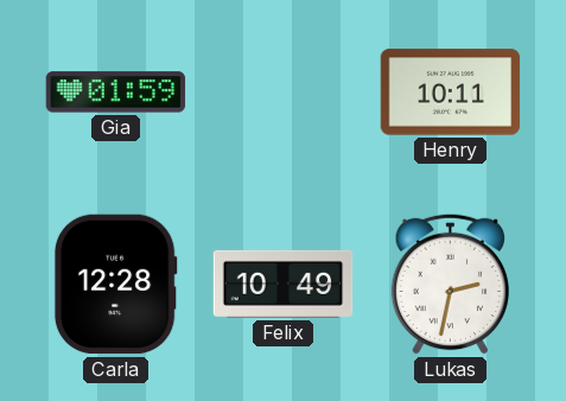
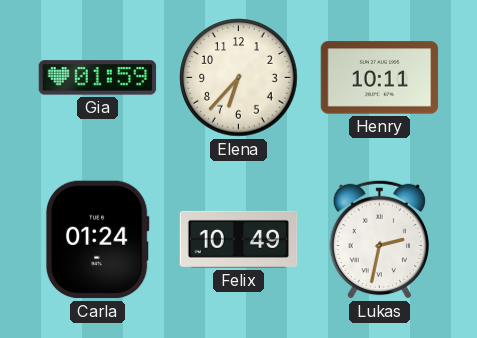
Elena: none -> 6:37
Carla: 12:28 -> 01:24
